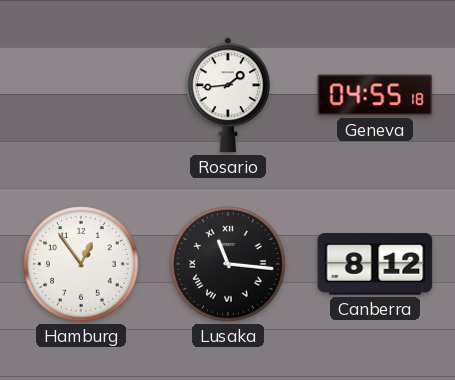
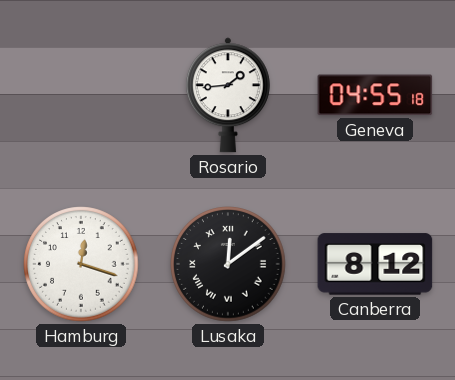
Hamburg: 12:54 -> 12:18
Lusaka: 11:16 -> 12:09
